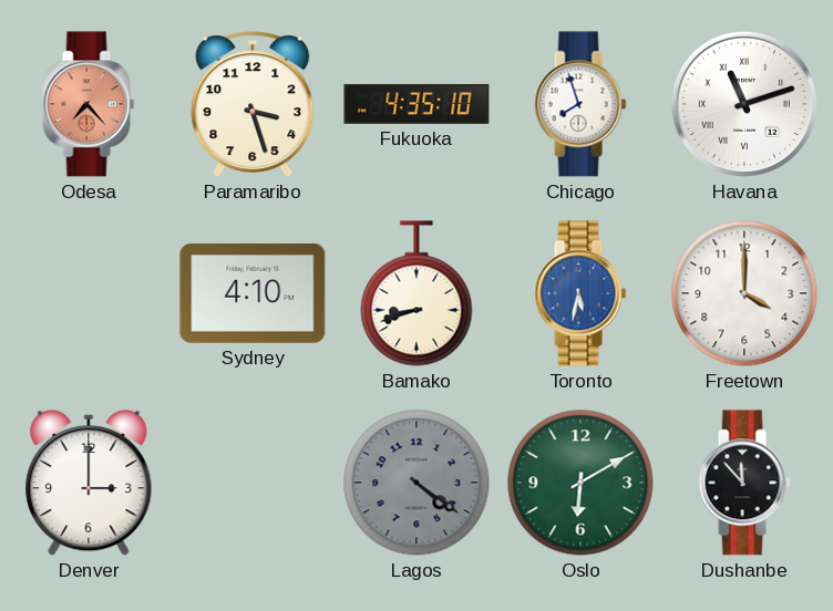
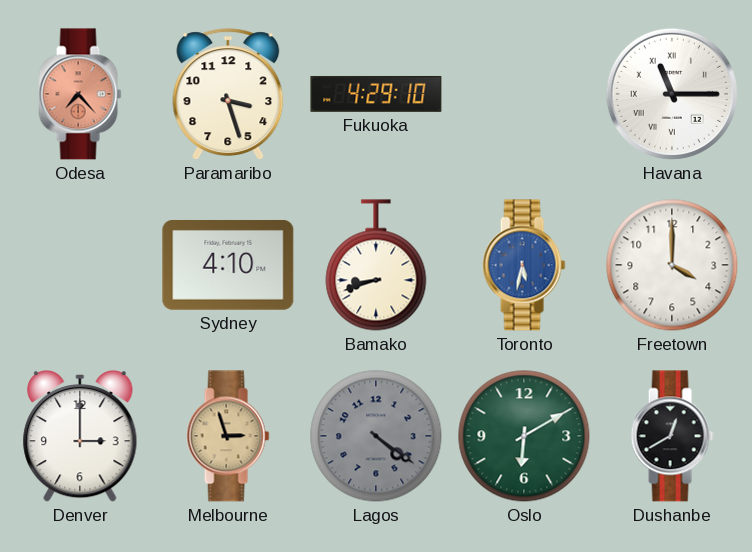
Fukuoka: 4:35 -> 4:29
Chicago: 7:57 -> none
Havana: 11:12 -> 11:15
Melbourne: none -> 2:57
Dushanbe: 11:53 -> 12:40
